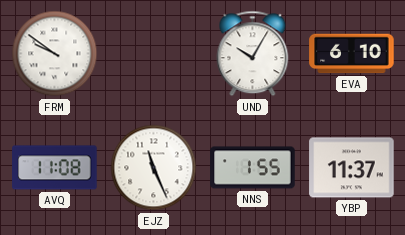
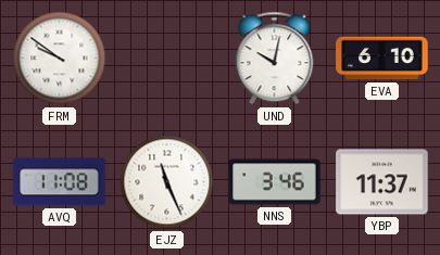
UND: 10:05 -> 10:02
NNS: 1:55 -> 3:46
